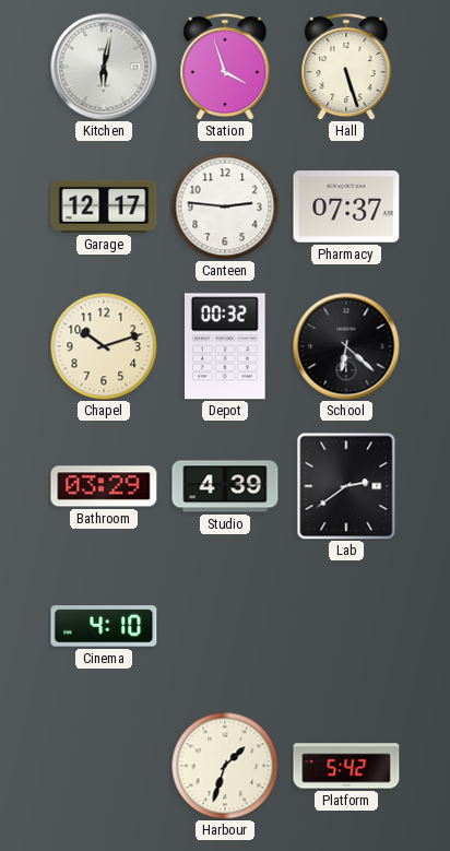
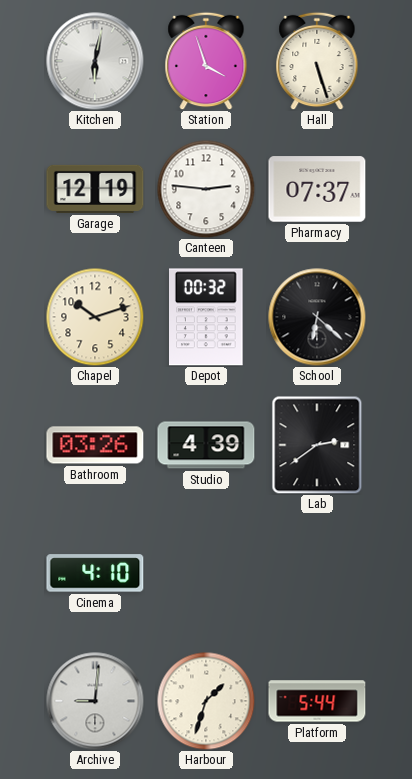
Garage: 12:17 -> 12:19
Bathroom: 03:29 -> 03:26
Archive: none -> 9:01
Platform: 5:42 -> 5:44
